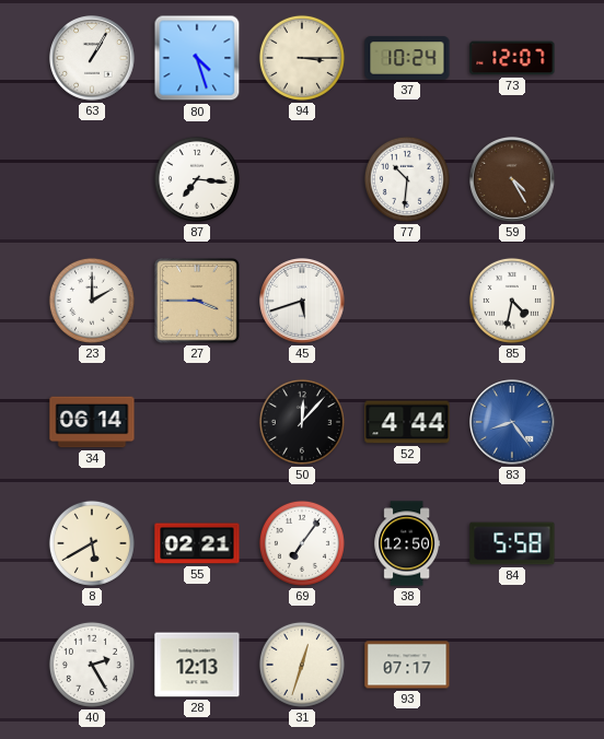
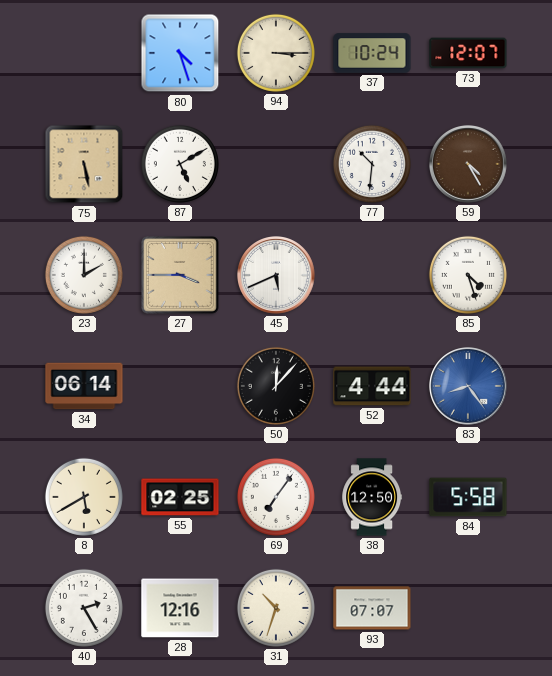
63: 1:05 -> none
75: none -> 5:28
87: 7:16 -> 5:10
45: 5:42 -> 5:41
85: 4:32 -> 4:27
55: 02:21 -> 02:25
28: 12:13 -> 12:16
31: 12:33 -> 10:33
93: 07:17 -> 07:07
